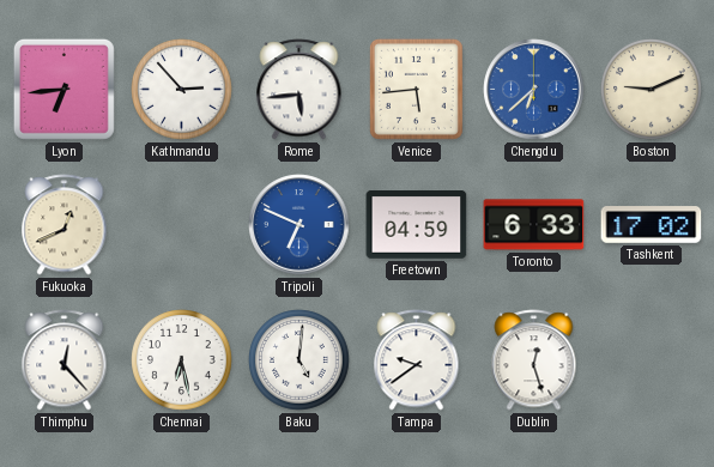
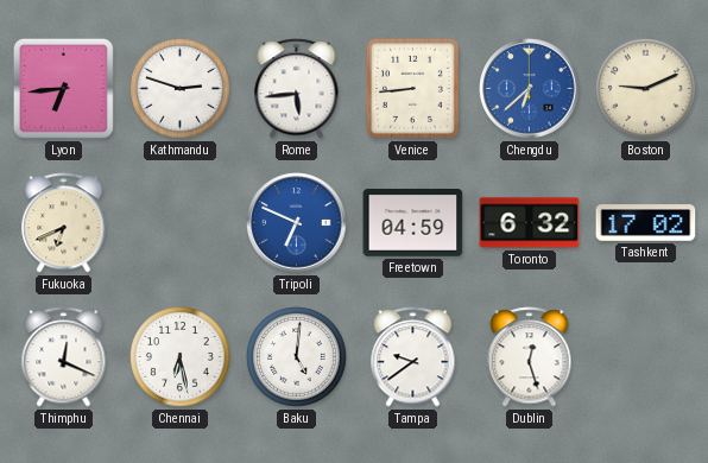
Kathmandu: 2:53 -> 2:48
Venice: 5:44 -> 8:44
Fukuoka: 12:41 -> 6:41
Toronto: 6:33 -> 6:32
Thimphu: 12:23 -> 12:19
